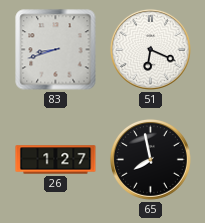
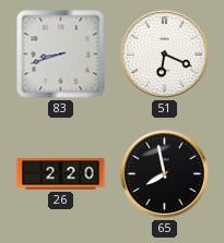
26: 1:27 -> 2:20
